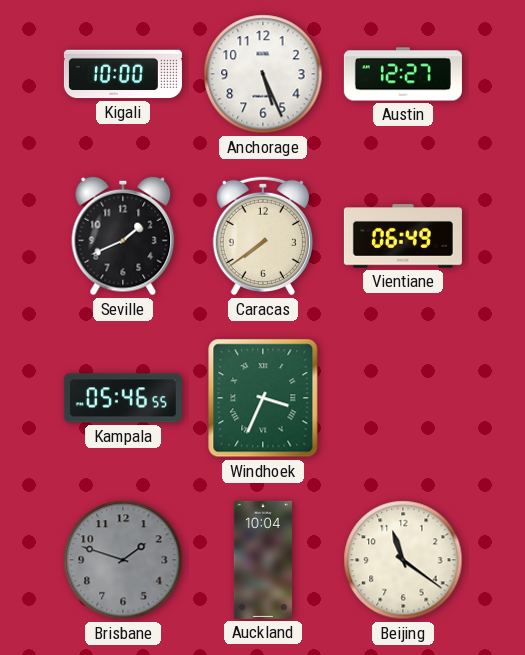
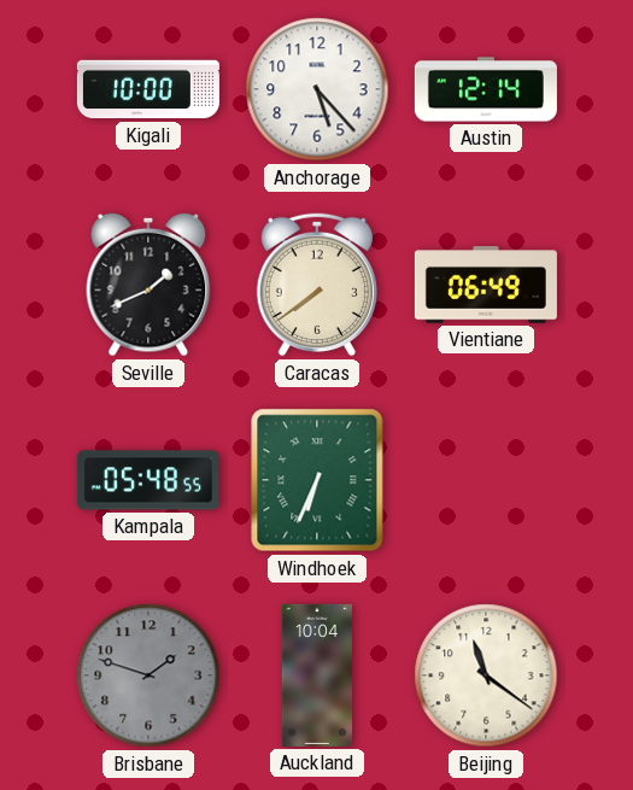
Anchorage: 5:26 -> 5:23
Austin: 12:27 -> 12:14
Kampala: 05:46 -> 05:48
Windhoek: 3:34 -> 6:34
